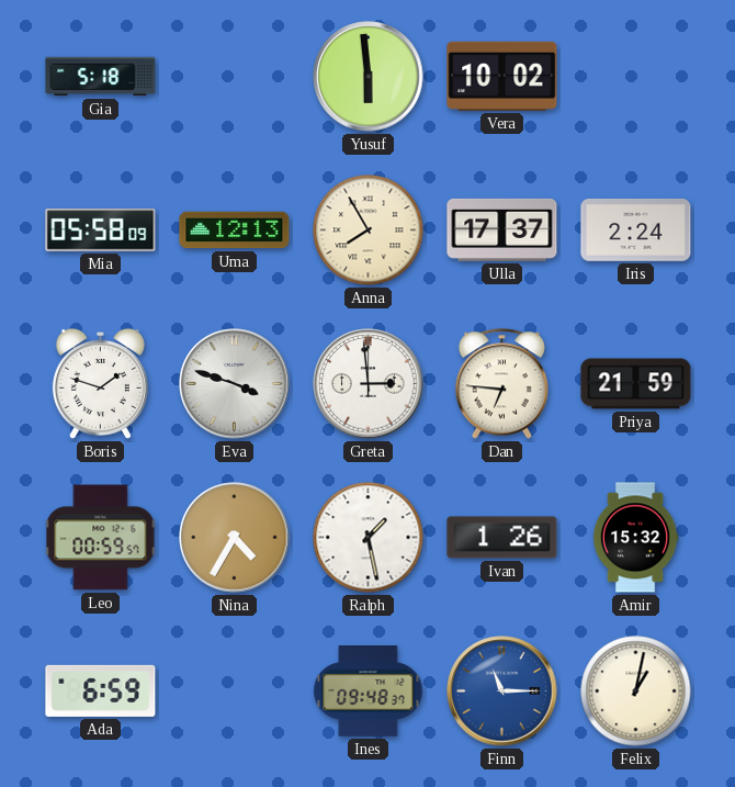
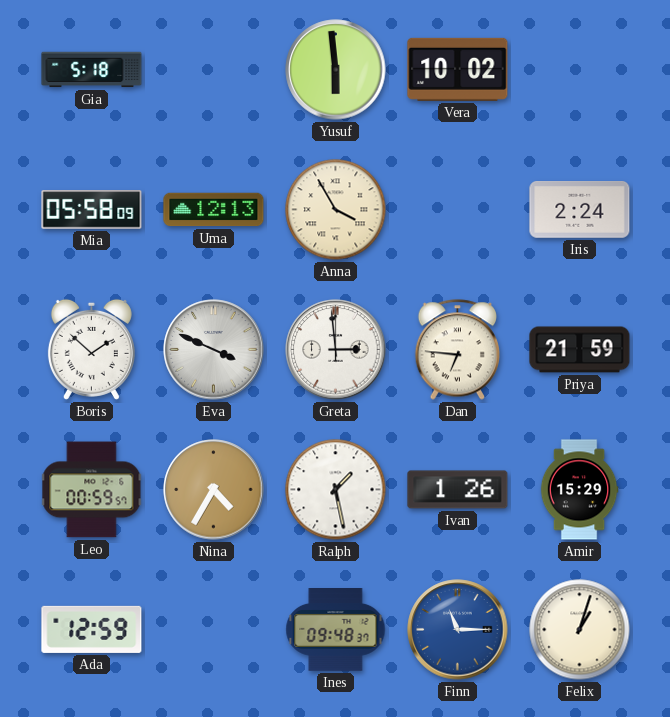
Anna: 7:55 -> 3:55
Ulla: 17:37 -> none
Boris: 1:48 -> 1:52
Eva: 3:48 -> 3:49
Amir: 15:32 -> 15:29
Ada: 6:59 -> 12:59
Felix: 1:02 -> 1:03
